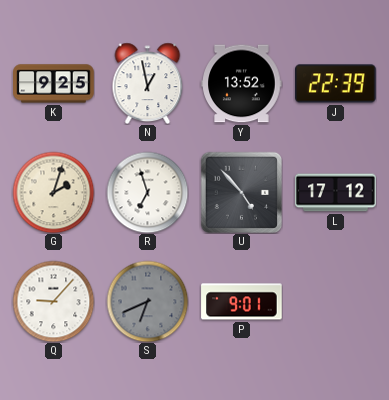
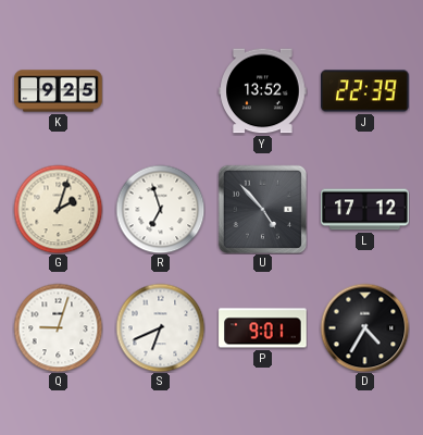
N: 12:58 -> none
Q: 9:07 -> 9:03
S dial: grey -> white
D: none -> 4:35
